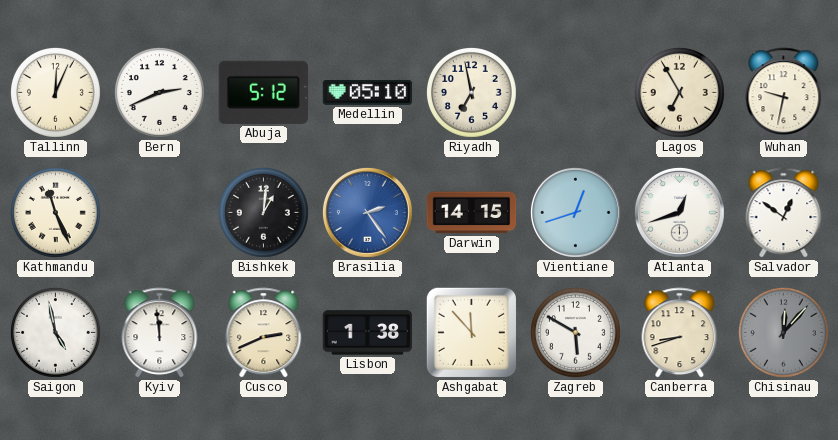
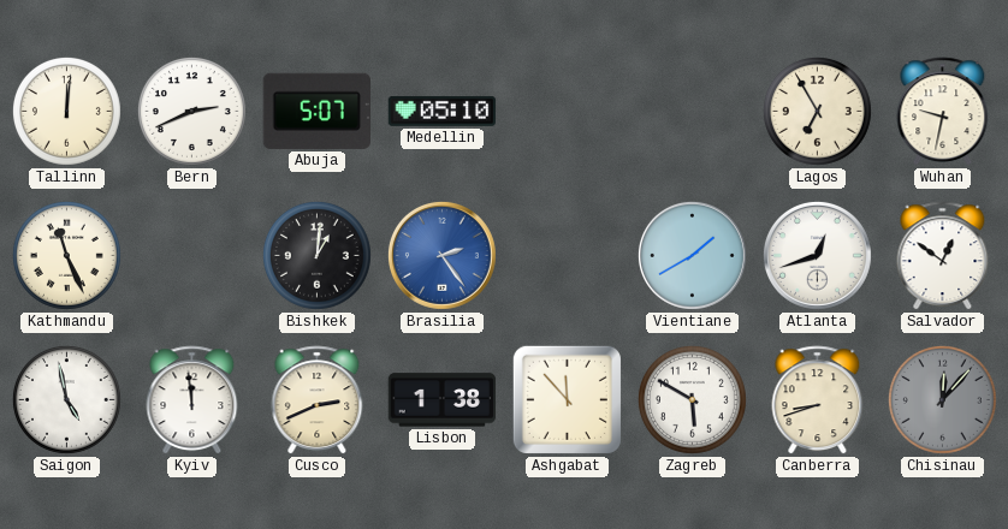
Tallinn: 12:04 -> 12:01
Abuja: 5:12 -> 5:07
Riyadh: 6:58 -> none
Darwin: 14:15 -> none
Vientiane: 12:42 -> 1:40
